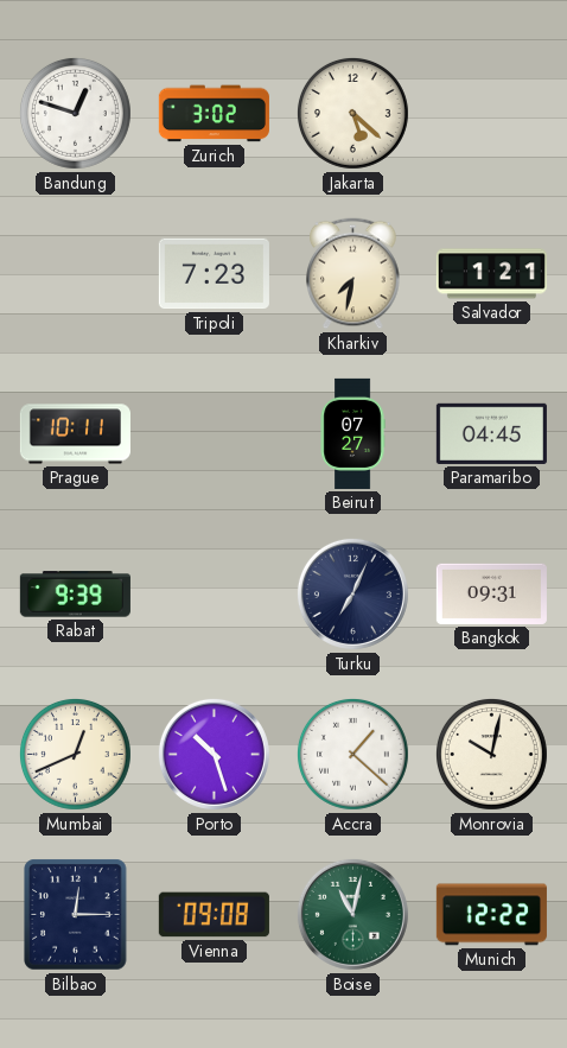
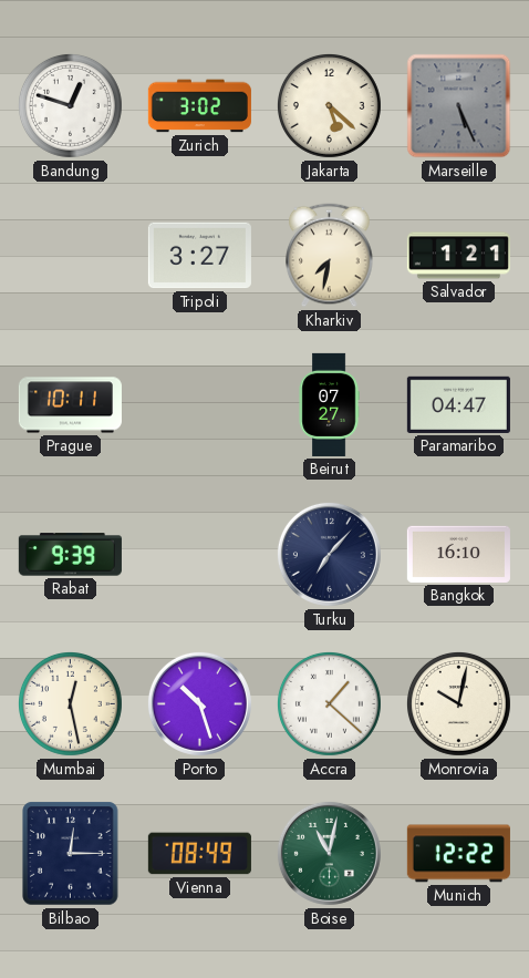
Marseille: none -> 5:26
Tripoli: 7:23 -> 3:27
Paramaribo: 04:45 -> 04:47
Turku: 7:04 -> 7:07
Bangkok: 09:31 -> 16:10
Mumbai: 12:41 -> 12:28
Vienna: 09:08 -> 08:49
